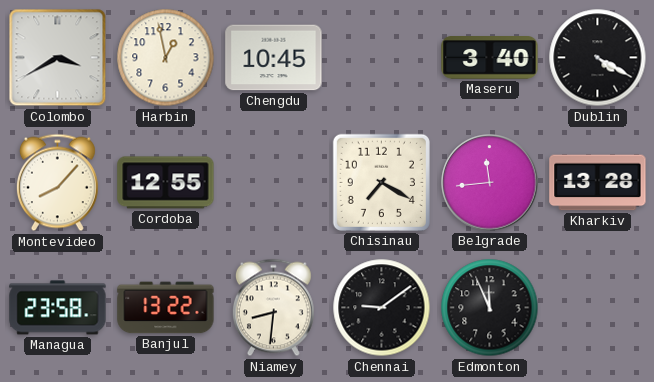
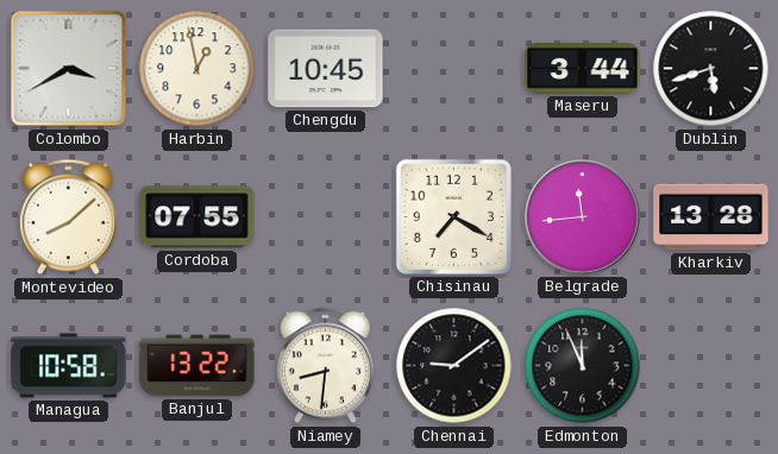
Maseru: 3:40 -> 3:44
Dublin: 4:20 -> 5:42
Montevideo: 8:07 -> 8:08
Cordoba: 12:55 -> 07:55
Managua: 23:58 -> 10:58
